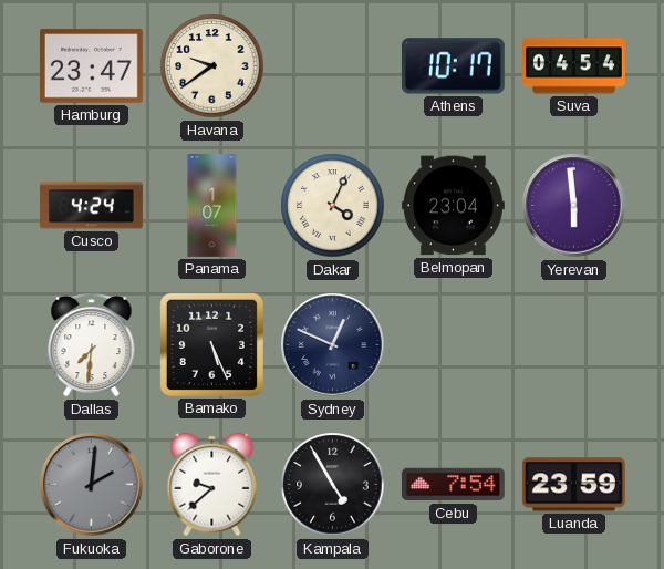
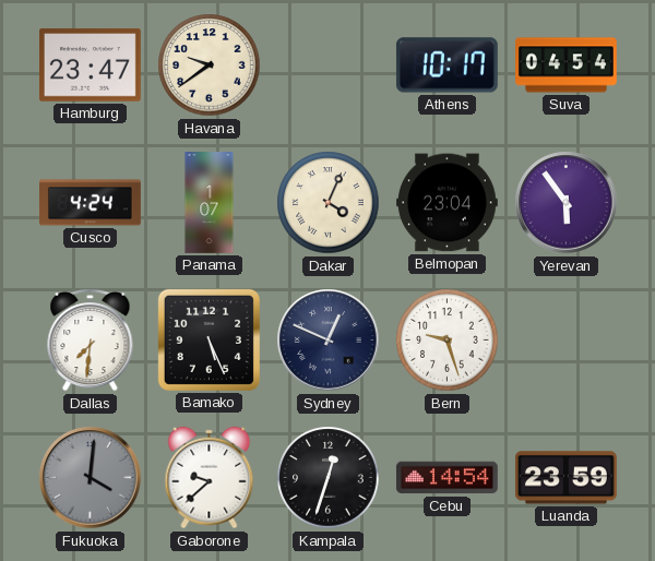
Yerevan: 5:59 -> 5:54
Bern: none -> 9:27
Fukuoka: 2:01 -> 4:01
Kampala: 4:55 -> 12:33
Cebu: 7:54 -> 14:54
